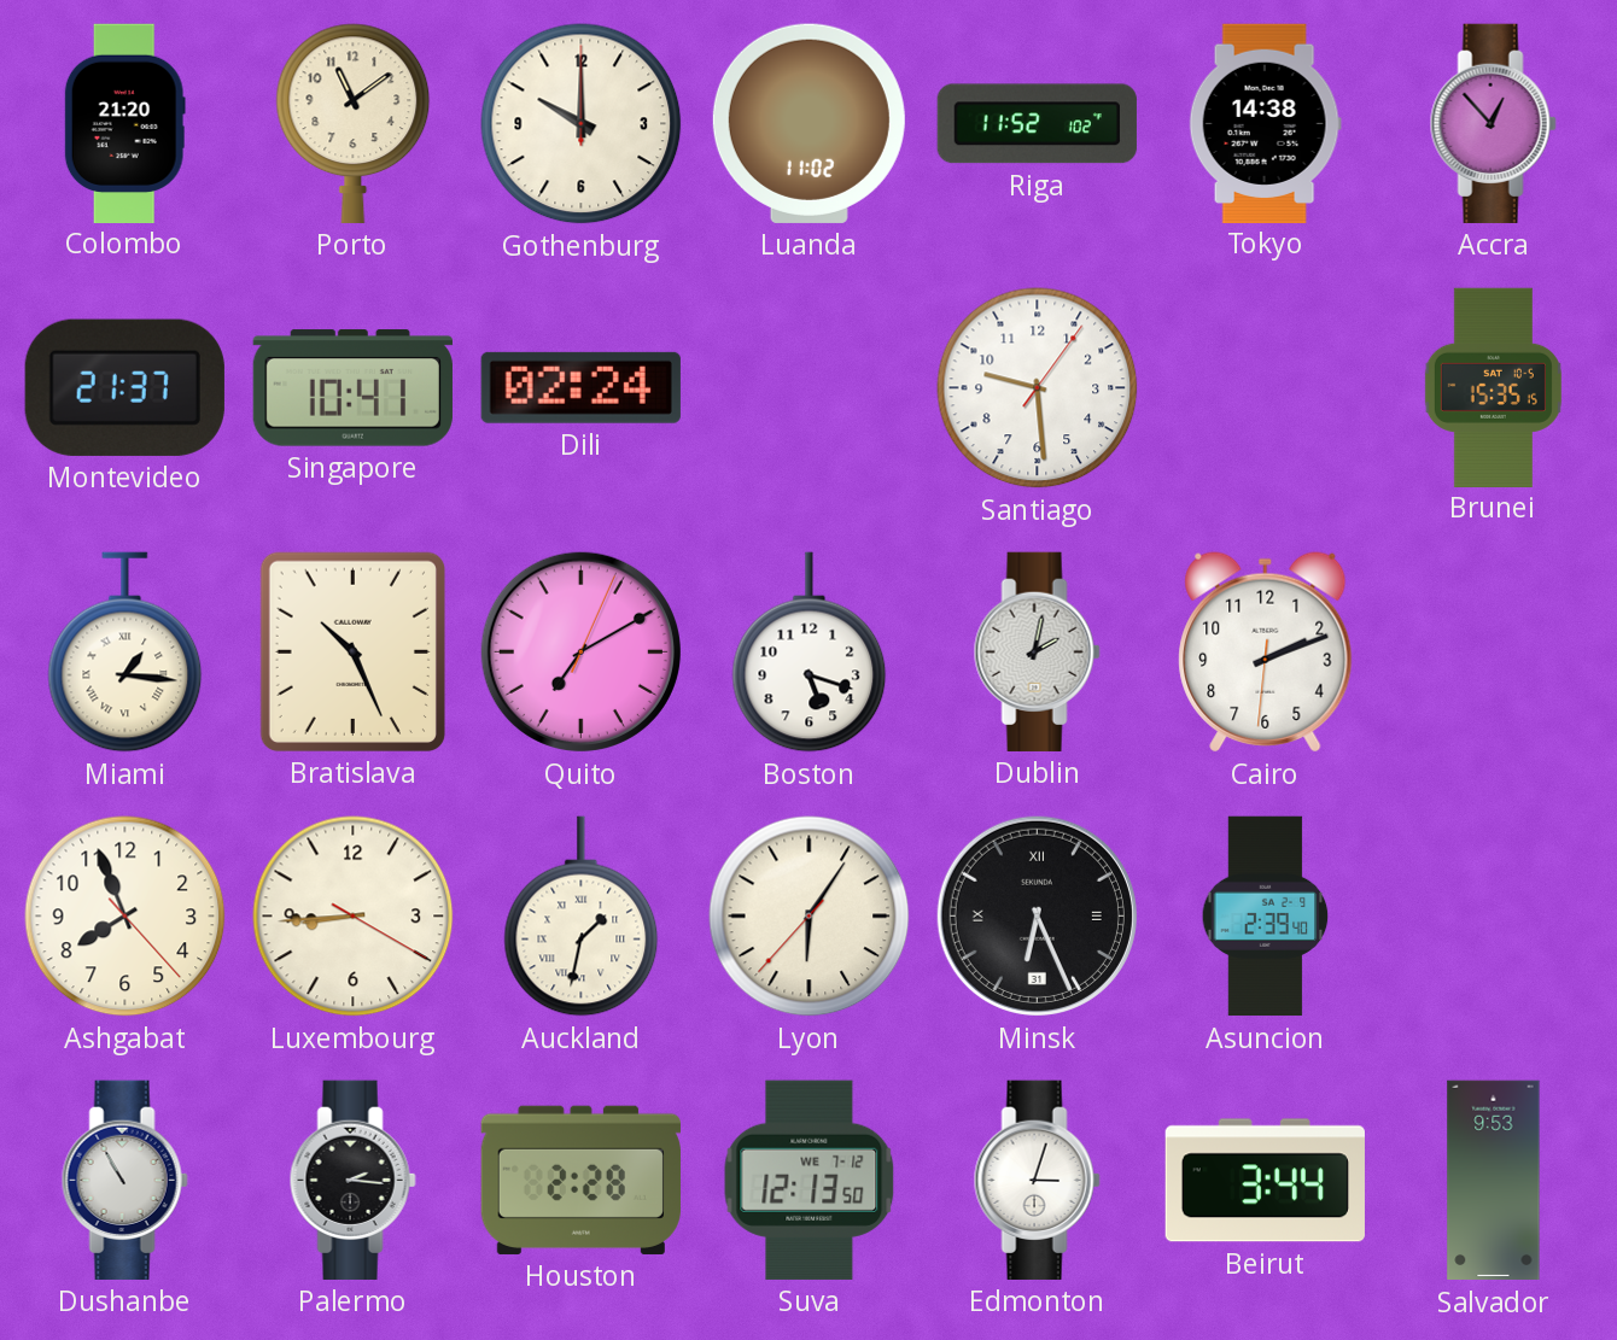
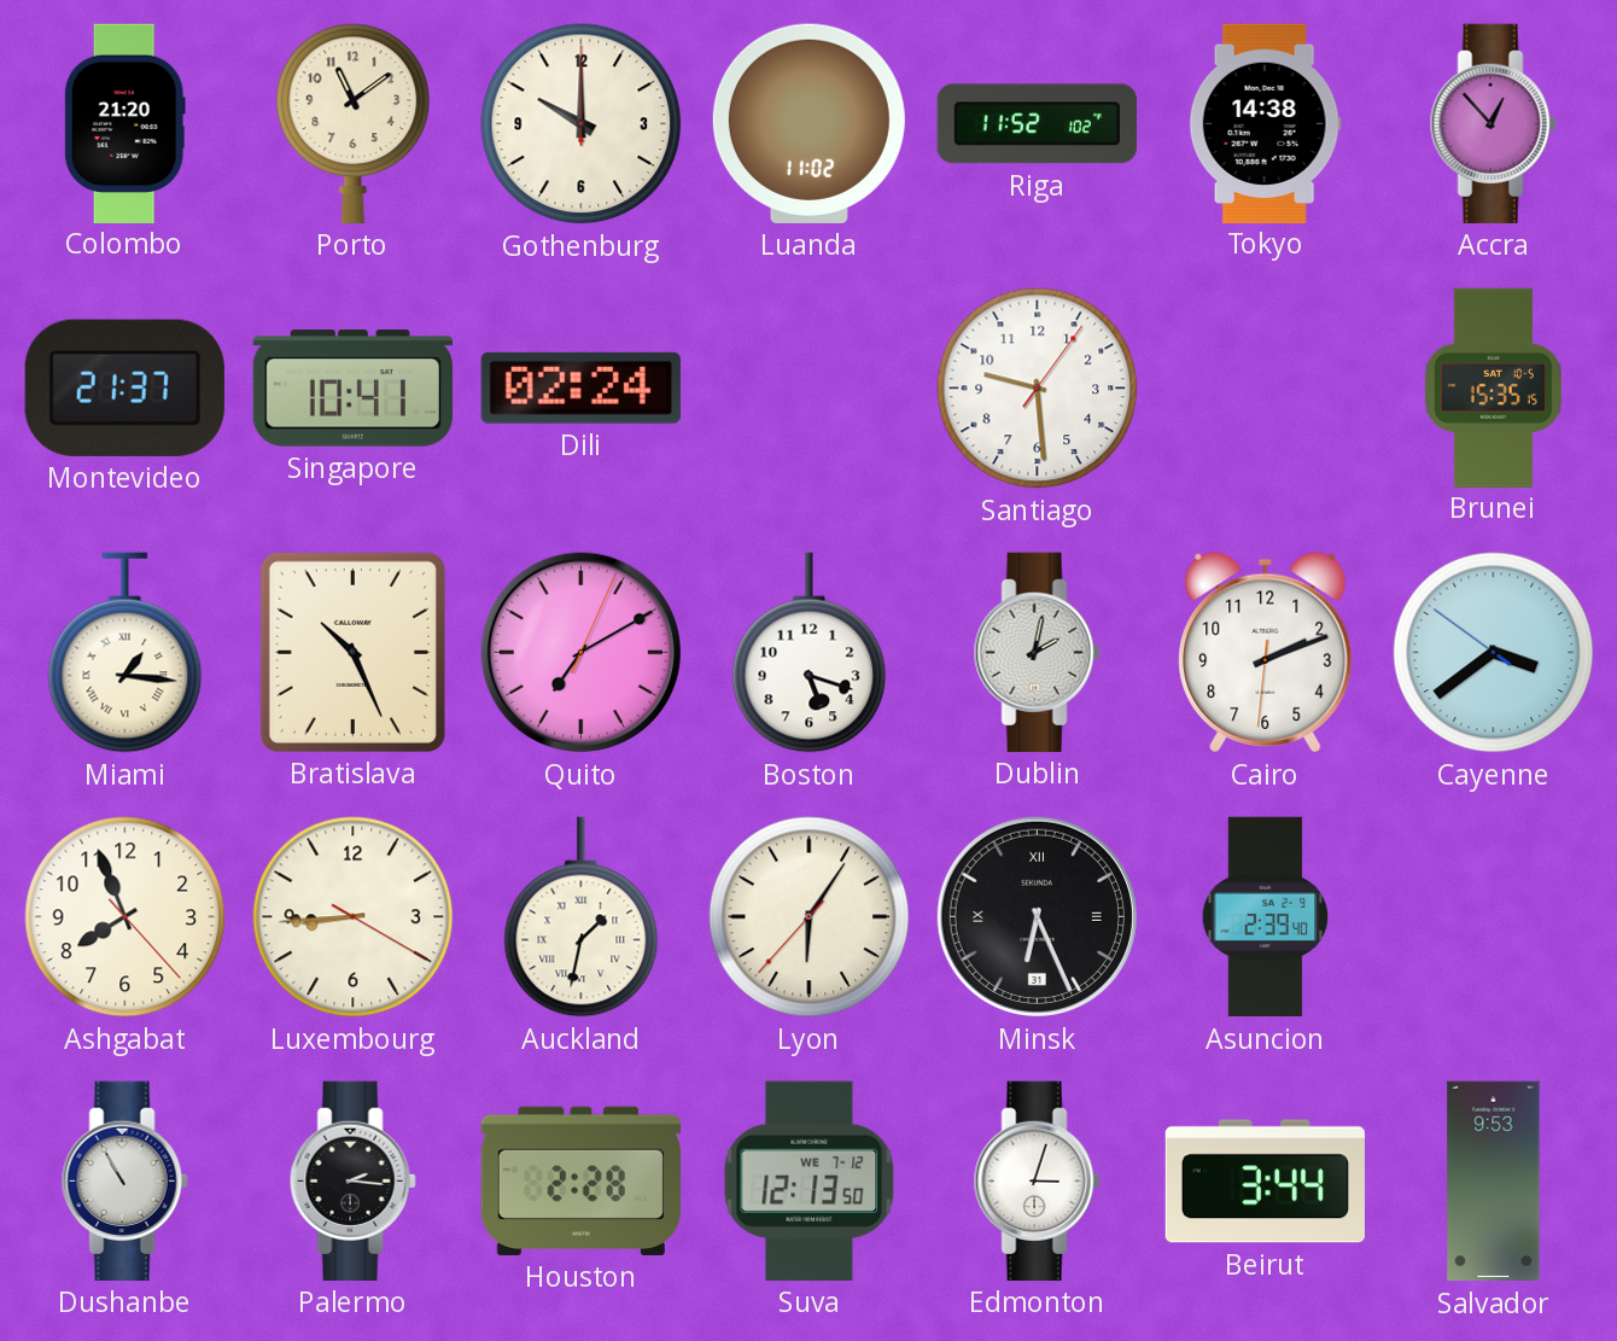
Cayenne: none -> 3:38
